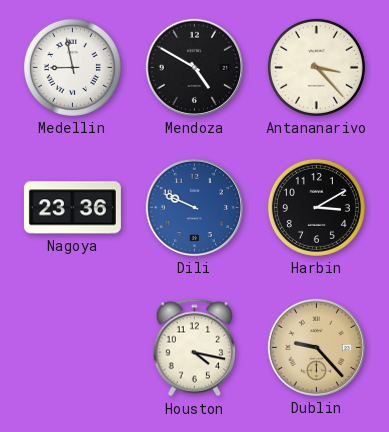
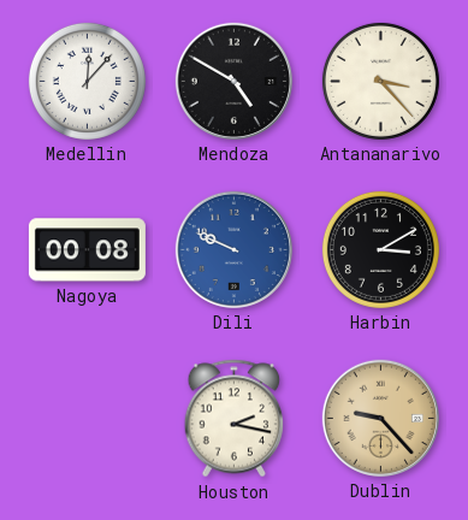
Medellin: 8:58 -> 12:07
Nagoya: 23:36 -> 00:08
Houston: 4:17 -> 2:17
